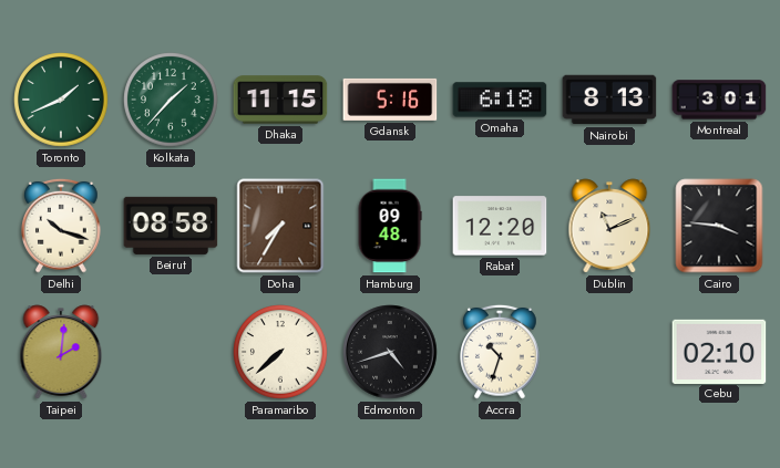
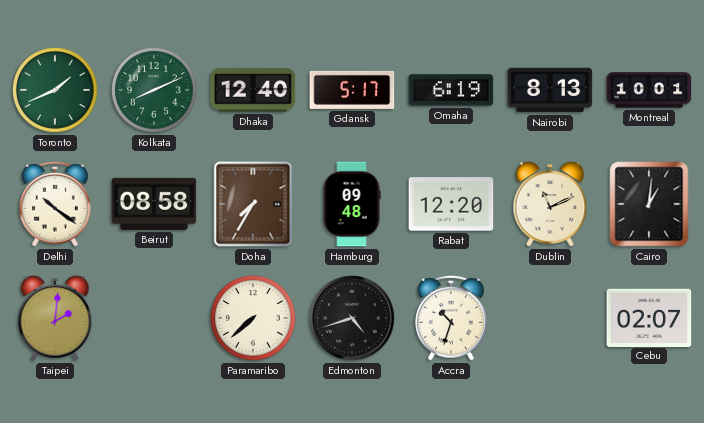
Kolkata: 1:37 -> 8:11
Dhaka: 11:15 -> 12:40
Gdansk: 5:16 -> 5:17
Omaha: 6:18 -> 6:19
Montreal: 3:01 -> 10:01
Delhi: 10:18 -> 10:21
Cairo: 3:46 -> 1:01
Cebu: 02:10 -> 02:07
